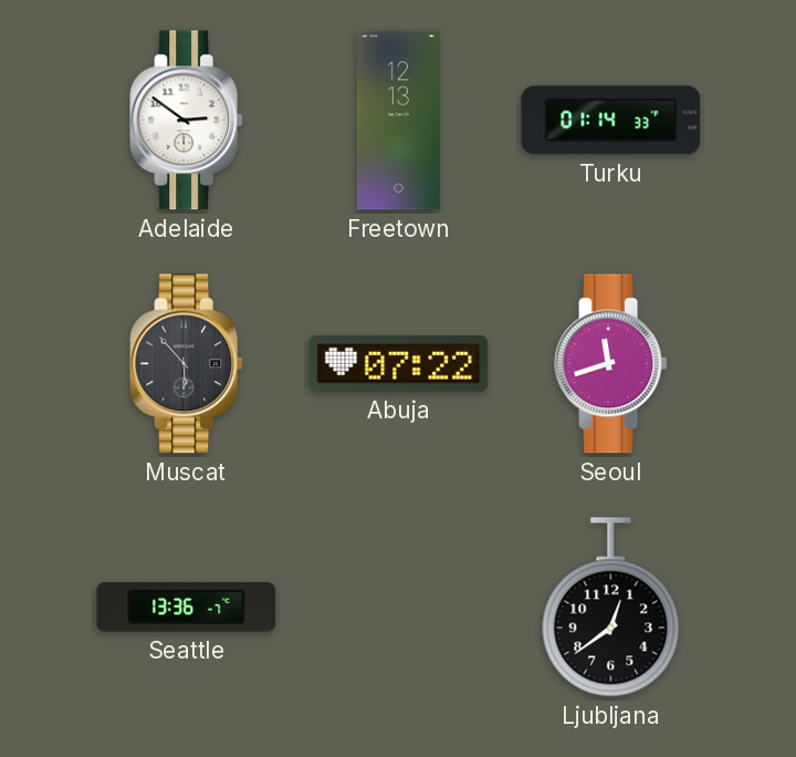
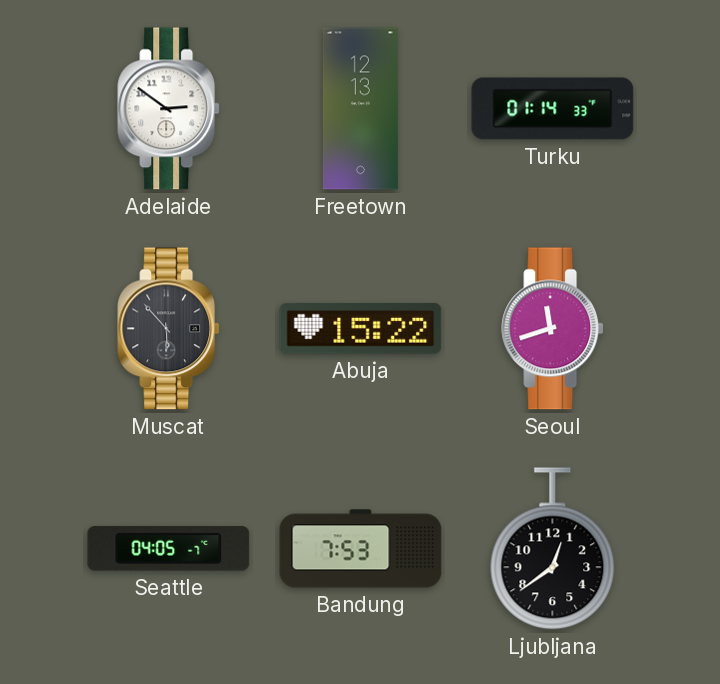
Abuja: 07:22 -> 15:22
Seattle: 13:36 -> 04:05
Bandung: none -> 7:53
